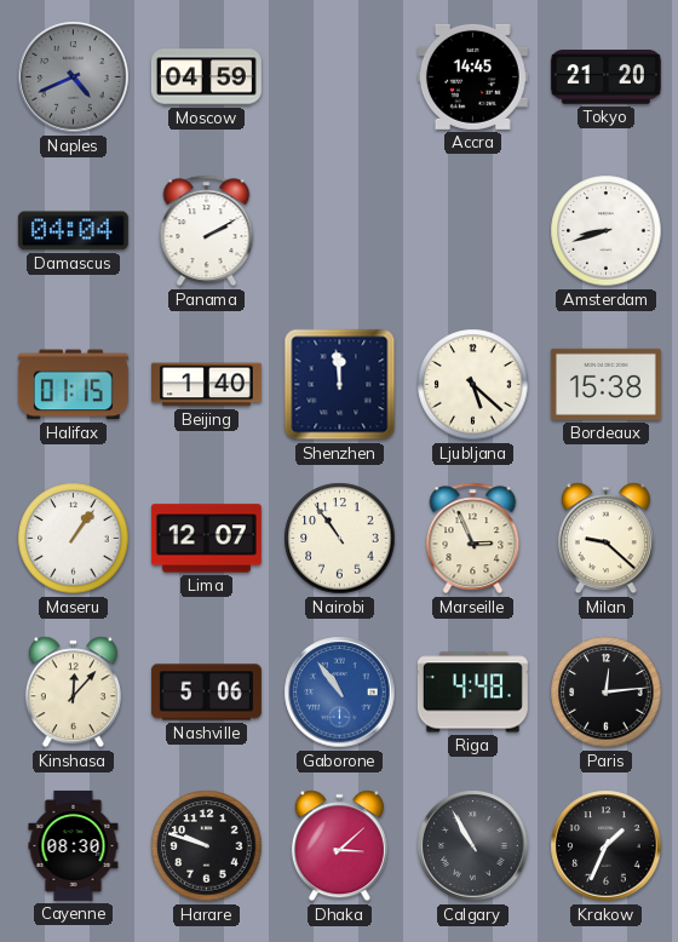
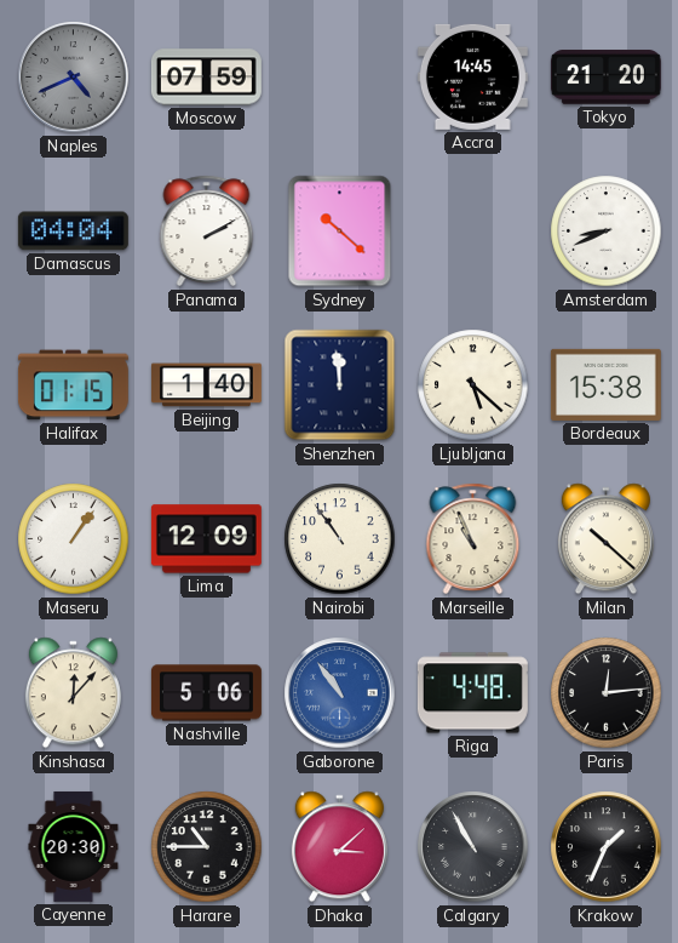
Moscow: 04:59 -> 07:59
Sydney: none -> 10:22
Amsterdam: 8:42 -> 8:41
Lima: 12:07 -> 12:09
Marseille: 2:56 -> 10:56
Milan: 9:22 -> 10:22
Cayenne: 08:30 -> 20:30
Harare: 9:48 -> 10:45
